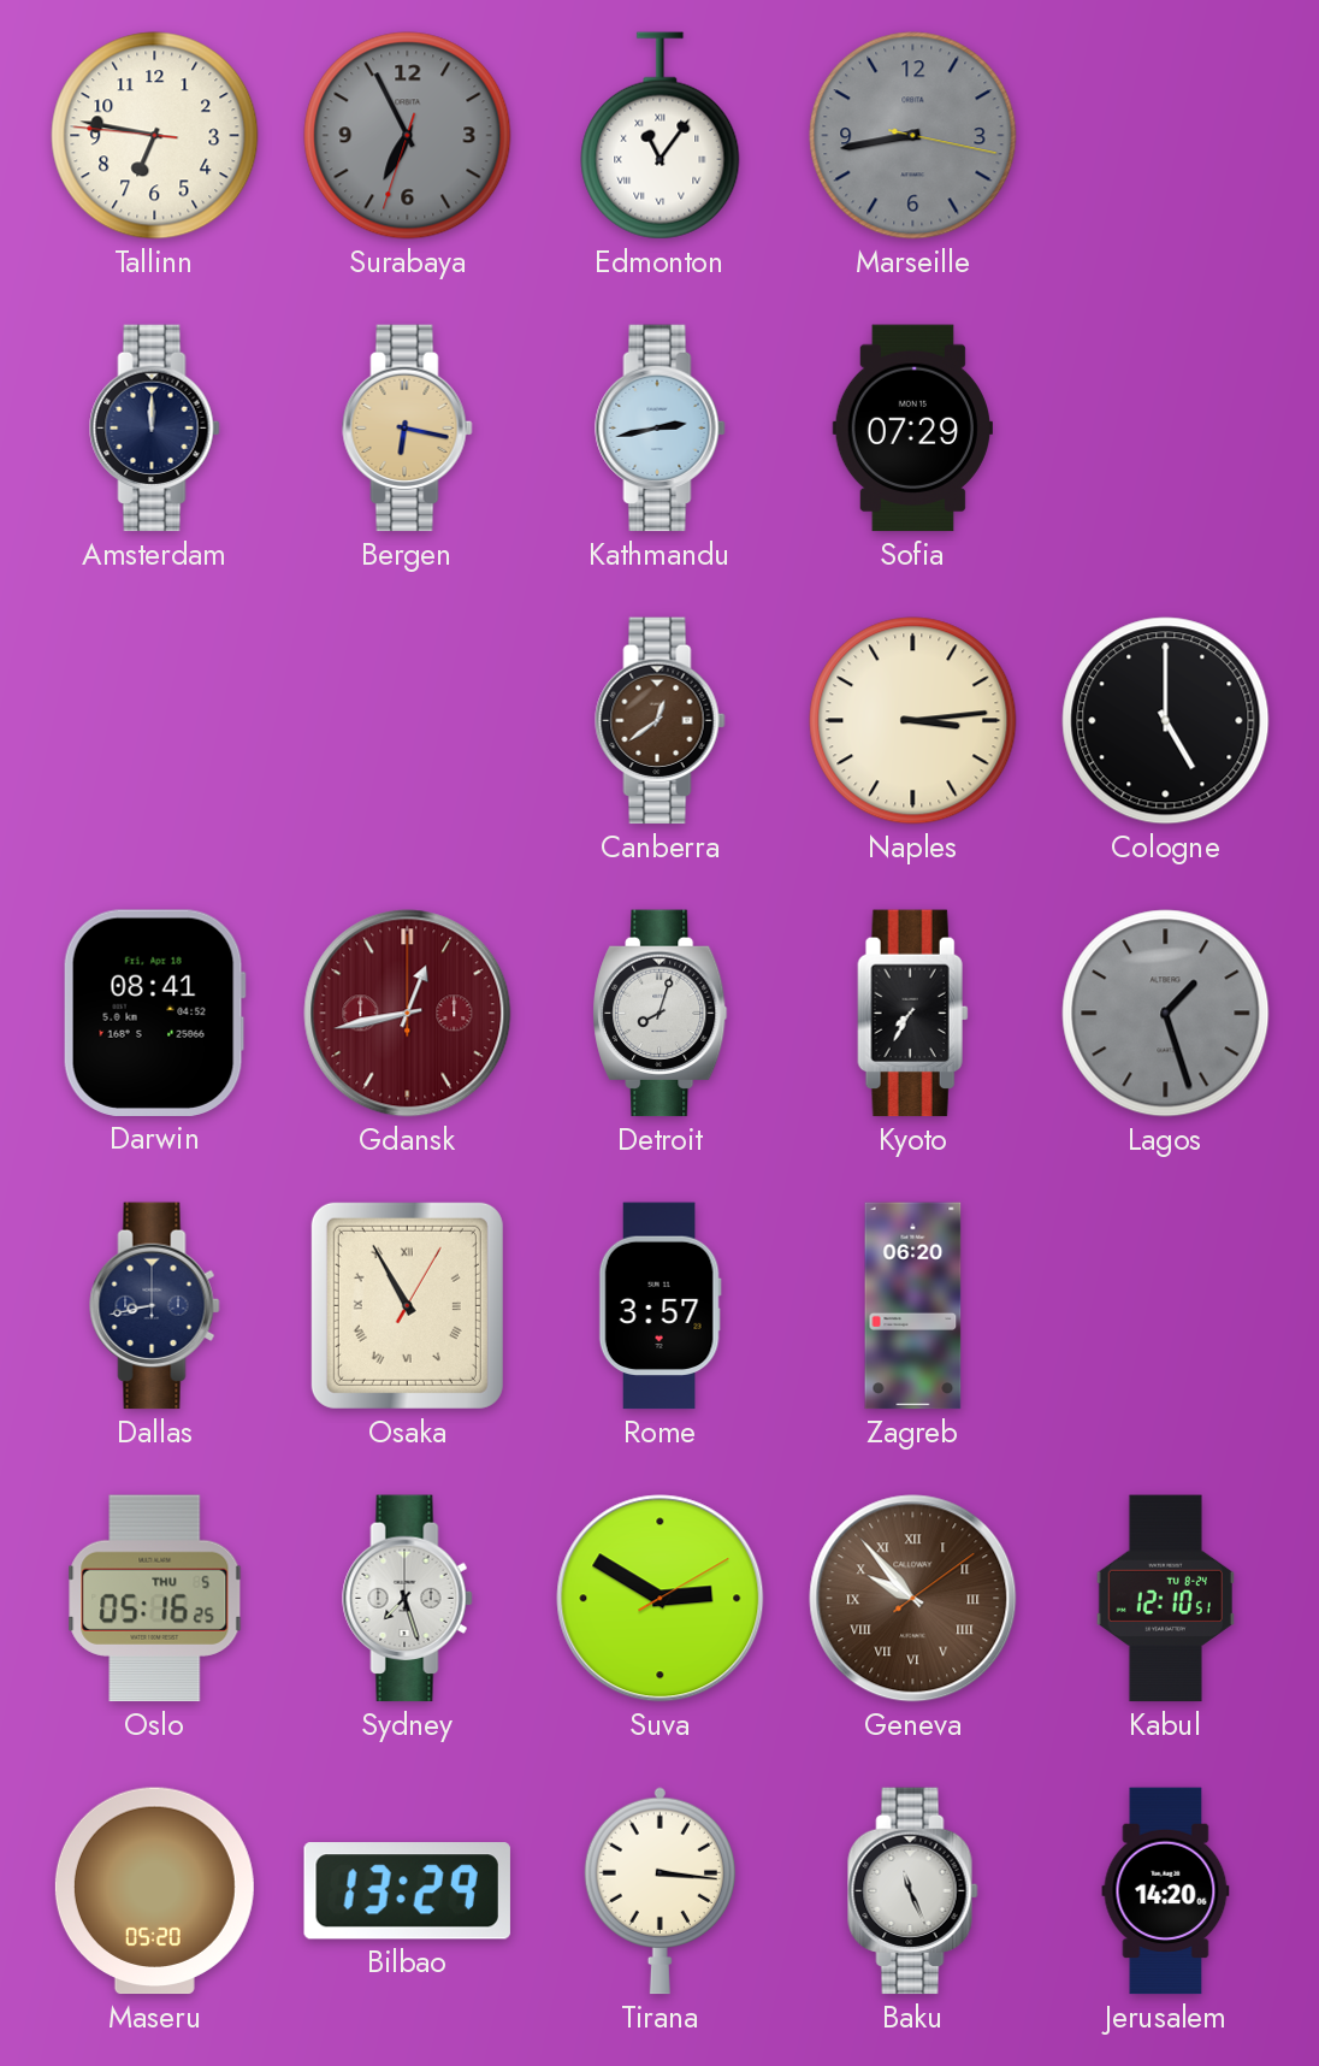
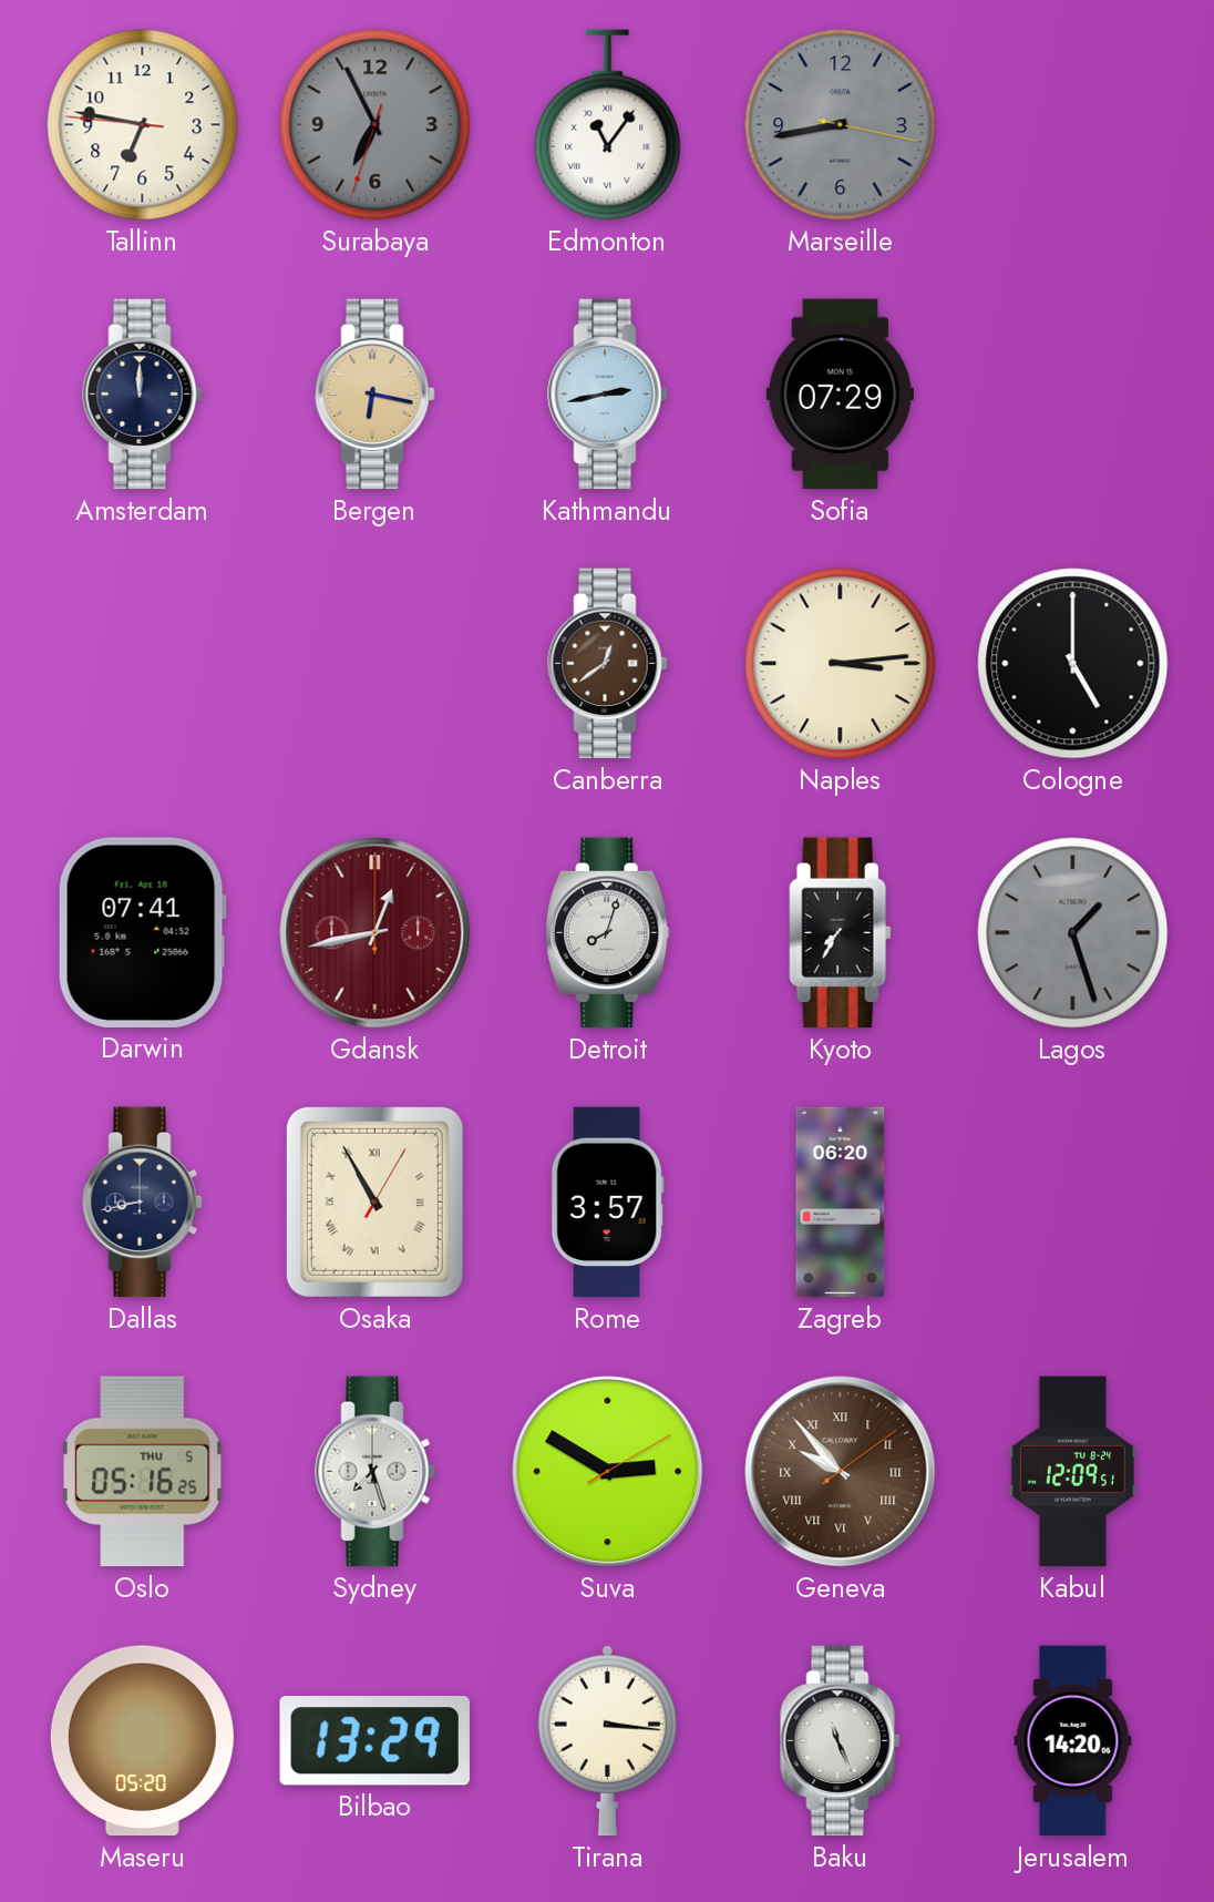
Darwin: 08:41 -> 07:41
Kabul: 12:10 -> 12:09
